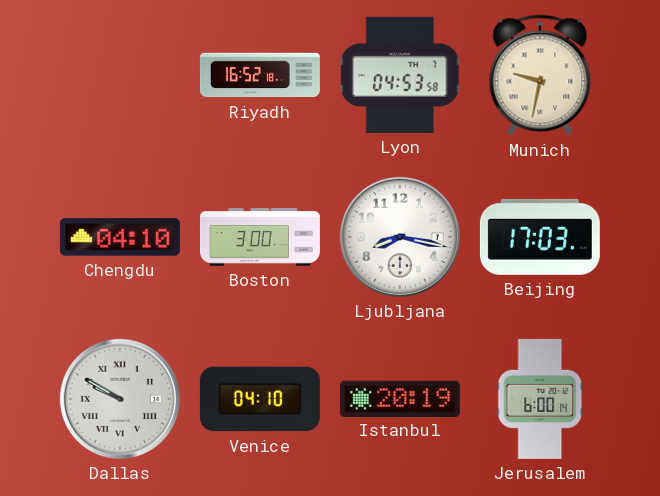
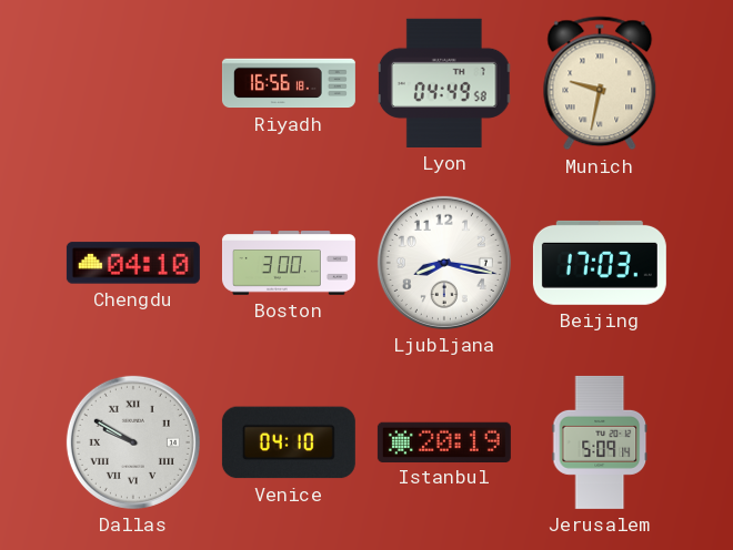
Riyadh: 16:52 -> 16:56
Lyon: 04:53 -> 04:49
Jerusalem: 6:00 -> 5:09
